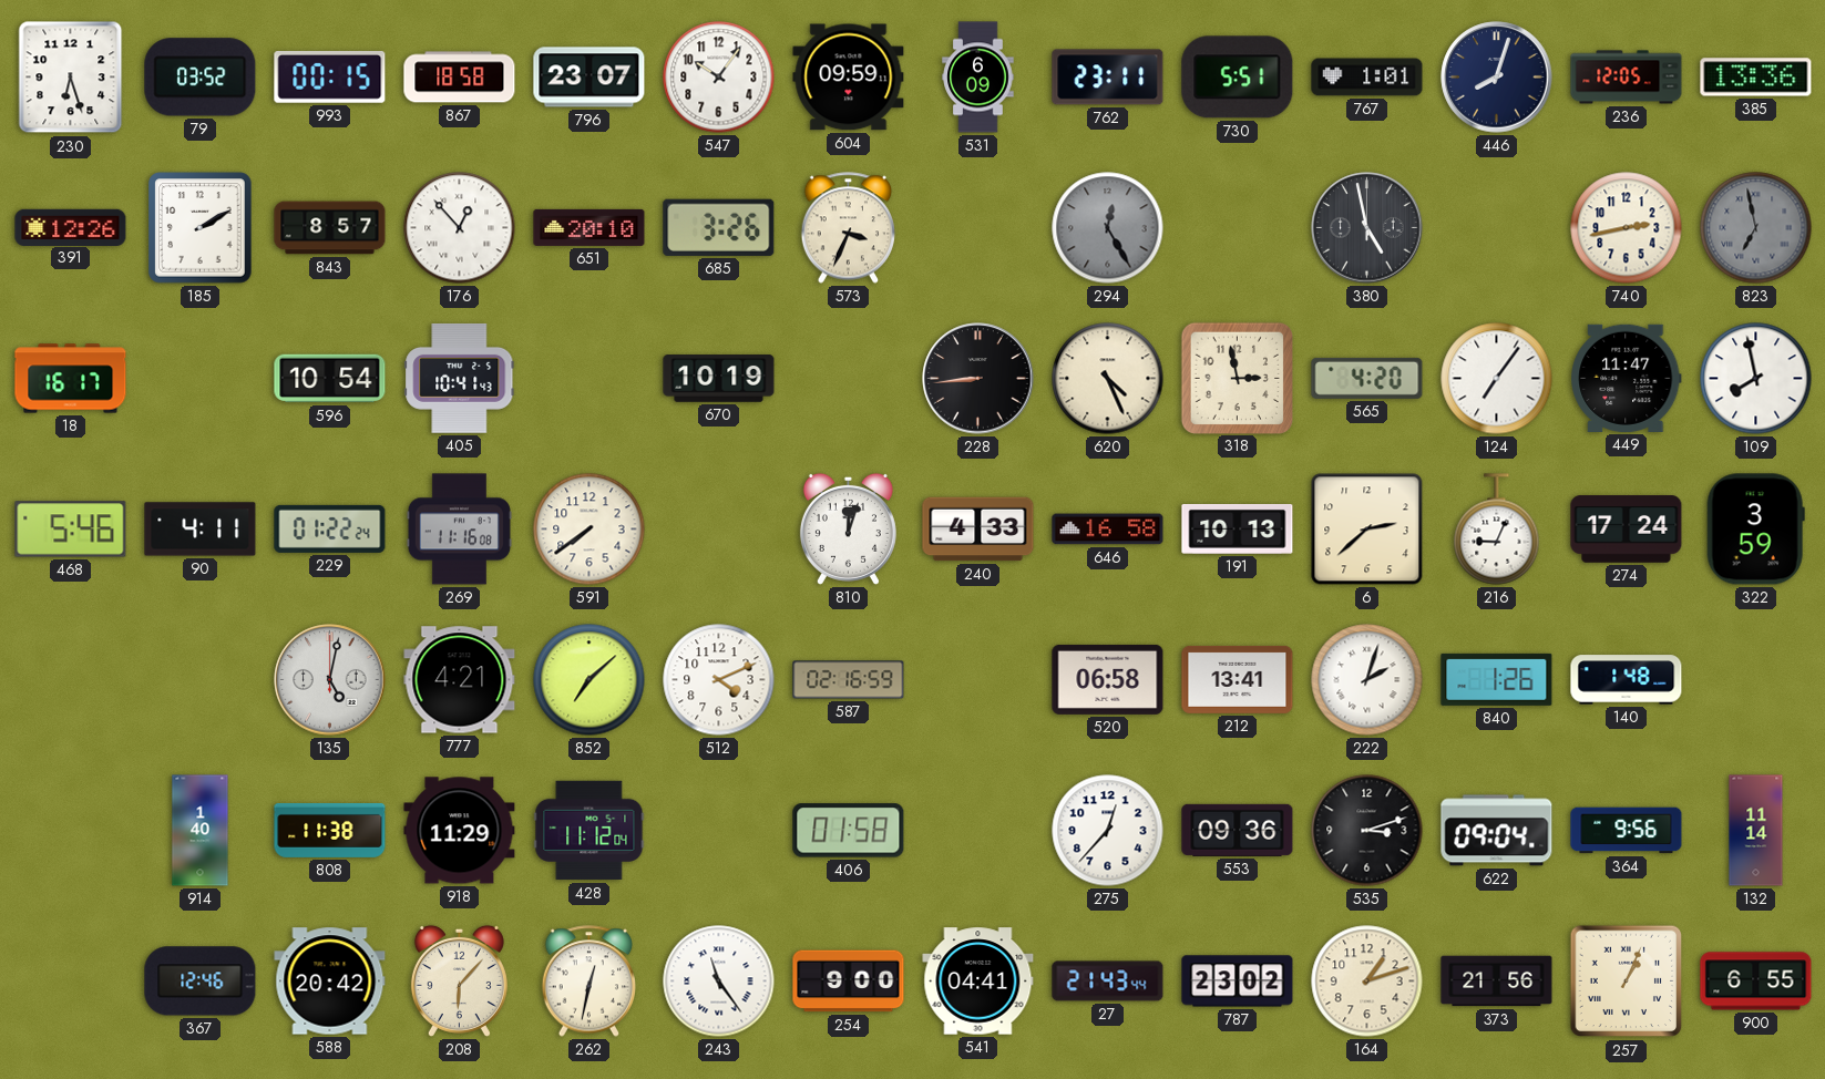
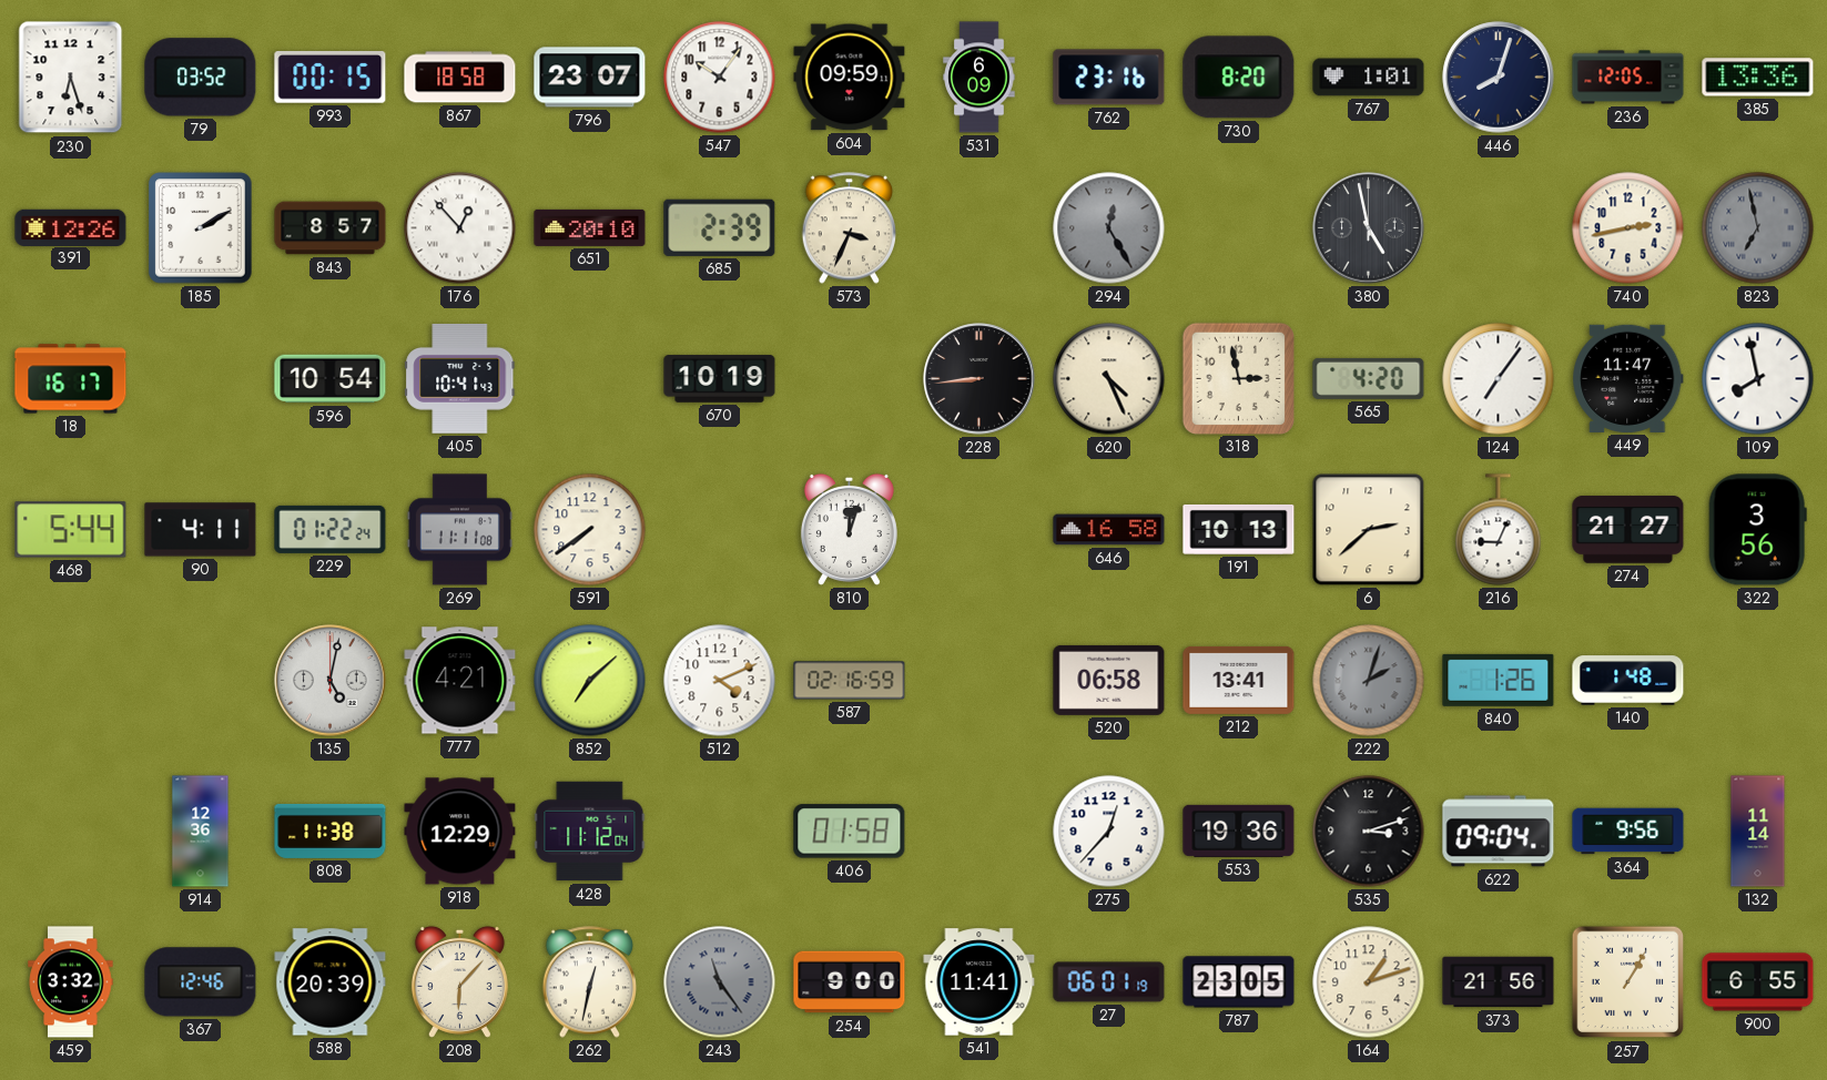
762: 23:11 -> 23:16
730: 5:51 -> 8:20
685: 3:26 -> 2:39
468: 5:46 -> 5:44
269: 11:16 -> 11:11
240: 4:33 -> none
274: 17:24 -> 21:27
322: 3:59 -> 3:56
222 dial: white -> grey
914: 1:40 -> 12:36
918: 11:29 -> 12:29
553: 09:36 -> 19:36
459: none -> 3:32
588: 20:42 -> 20:39
243 dial: white -> grey
541: 04:41 -> 11:41
27: 21:43 -> 06:01
787: 23:02 -> 23:05
257: 1:04 -> 1:05
